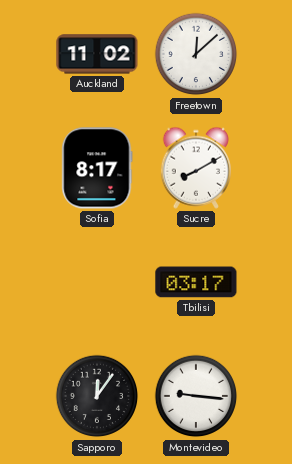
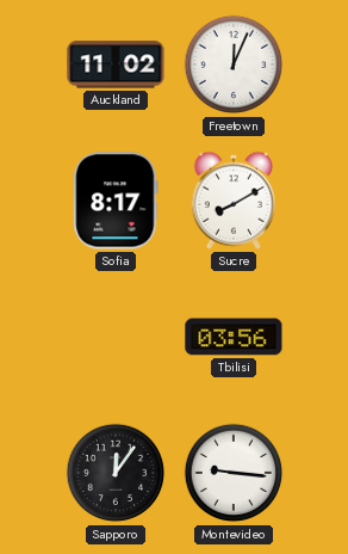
Freetown: 12:08 -> 12:04
Tbilisi: 03:17 -> 03:56
